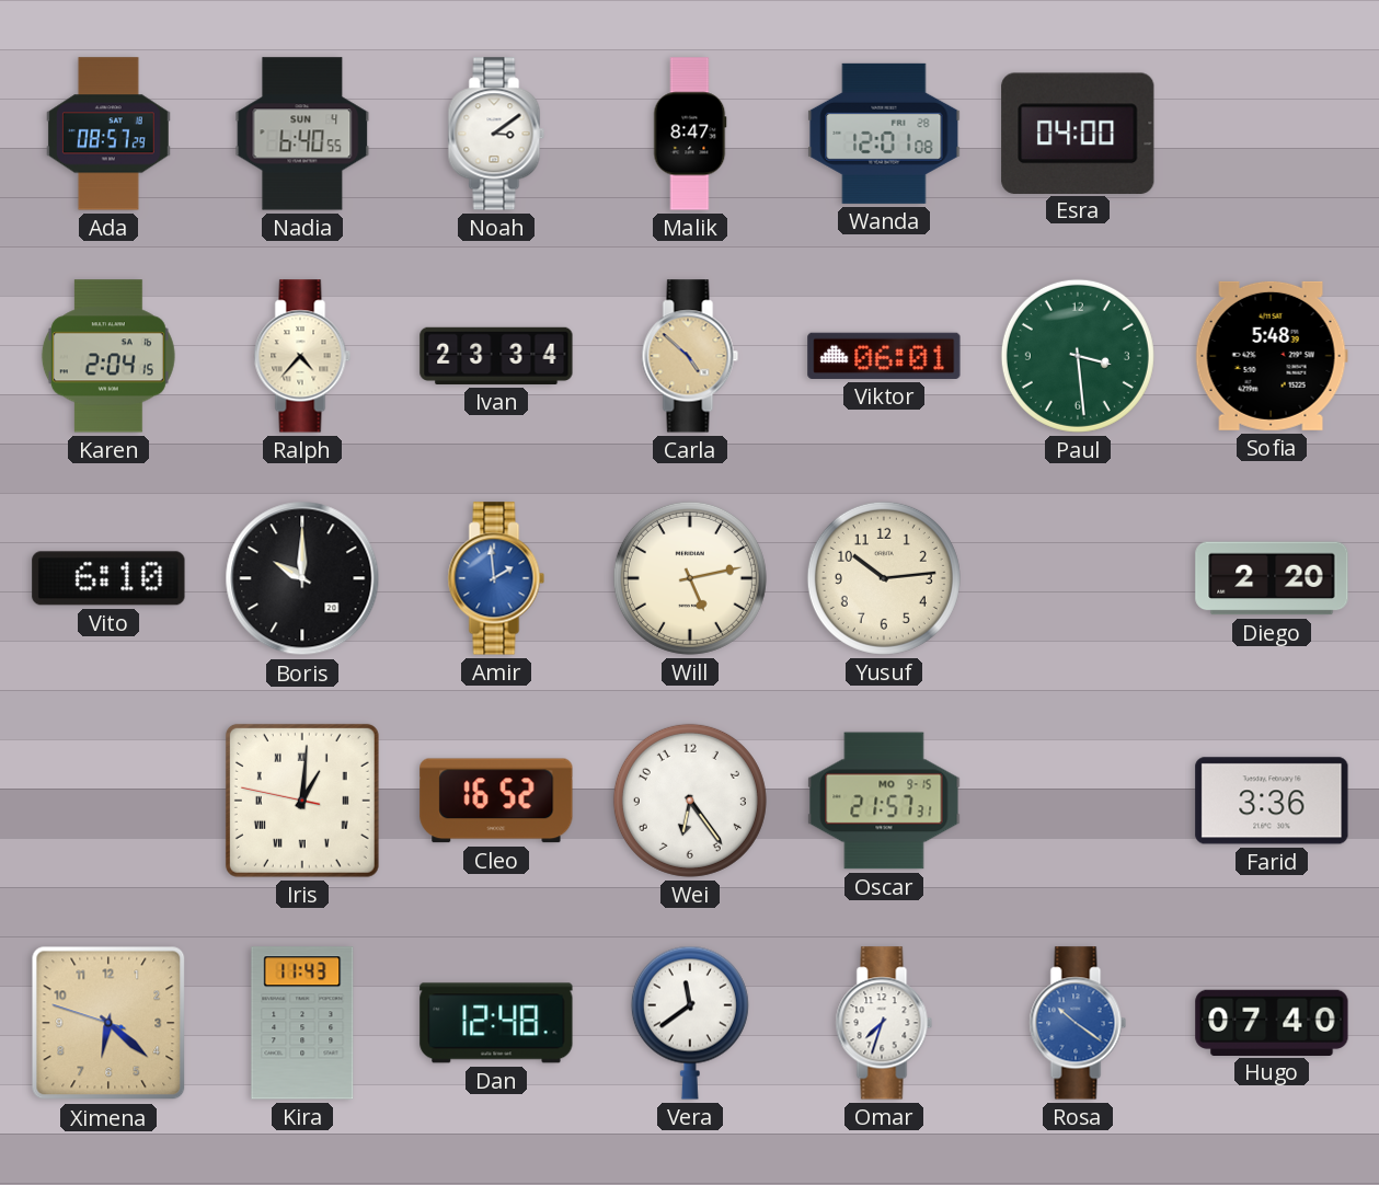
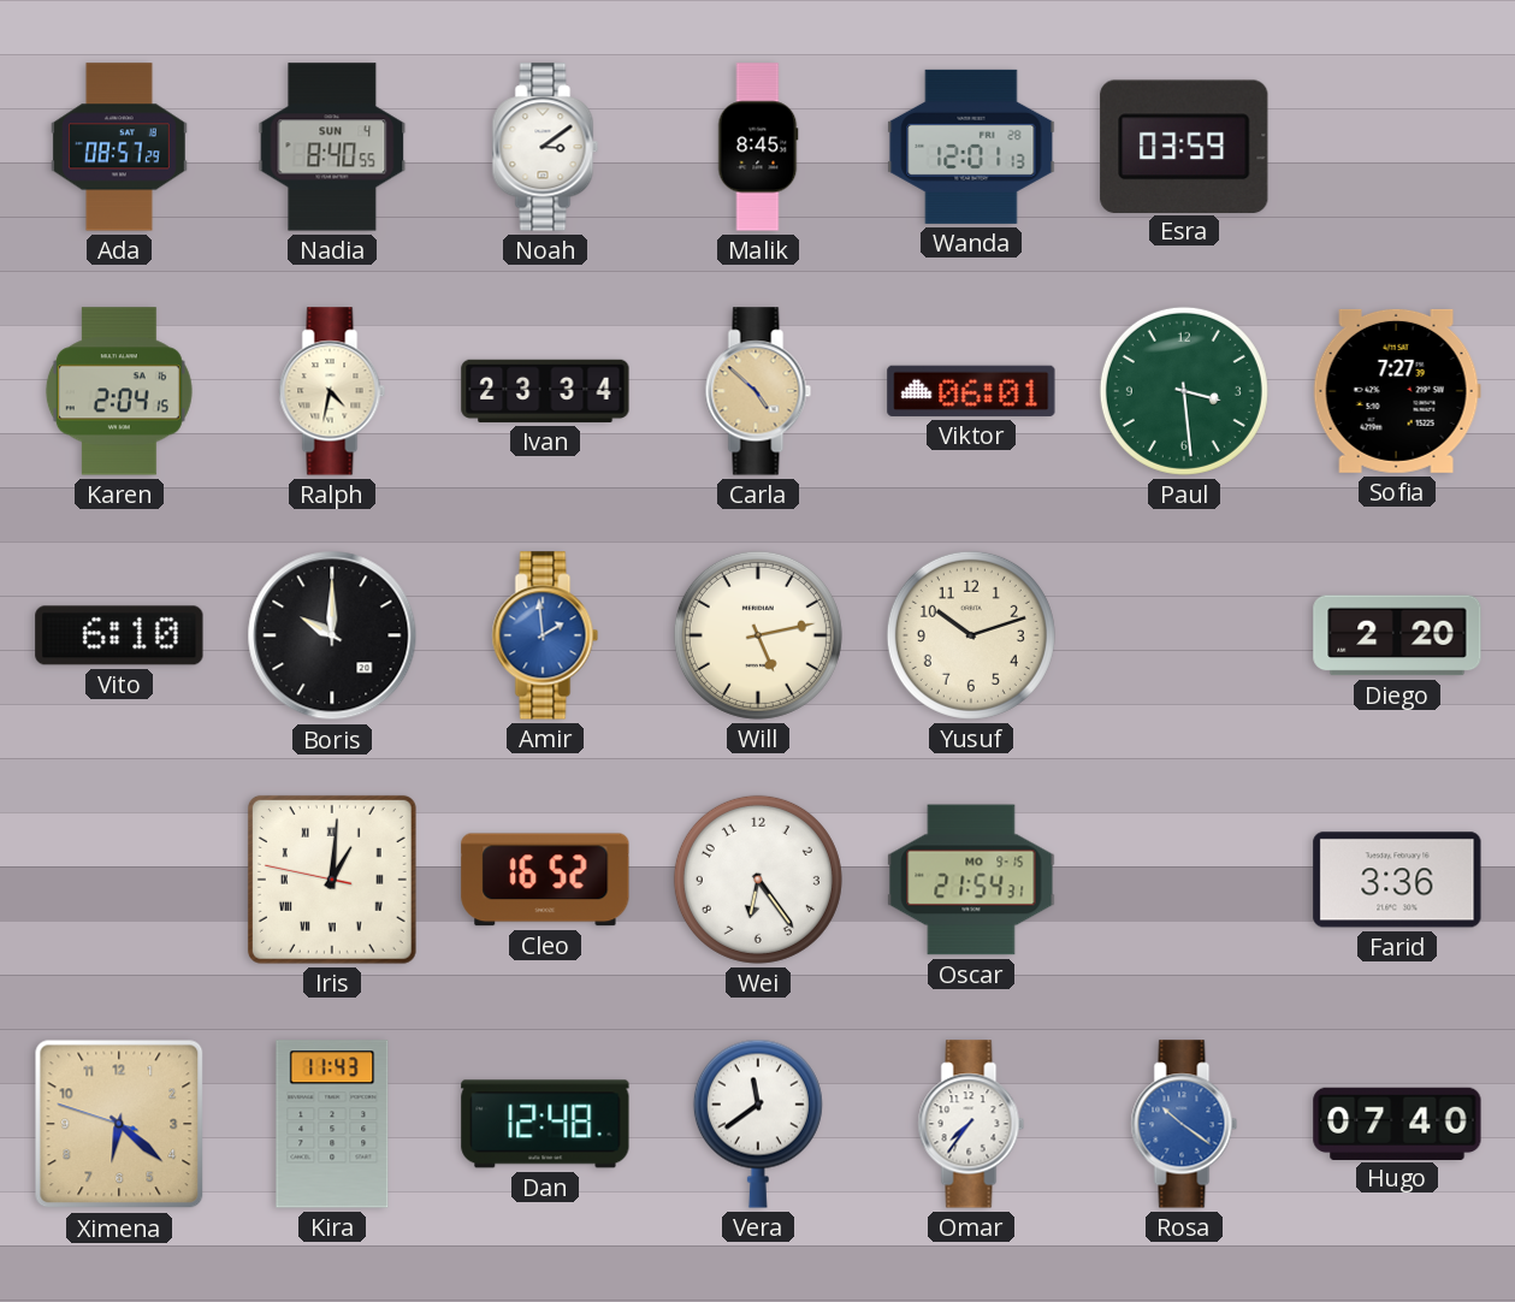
Nadia: 6:40 -> 8:40
Malik: 8:47 -> 8:45
Wanda: 12:01:08 -> 12:01:13
Esra: 04:00 -> 03:59
Ralph: 4:37 -> 4:32
Sofia: 5:48 -> 7:27
Yusuf: 10:14 -> 10:12
Oscar: 21:57 -> 21:54
Omar: 7:33 -> 7:36
